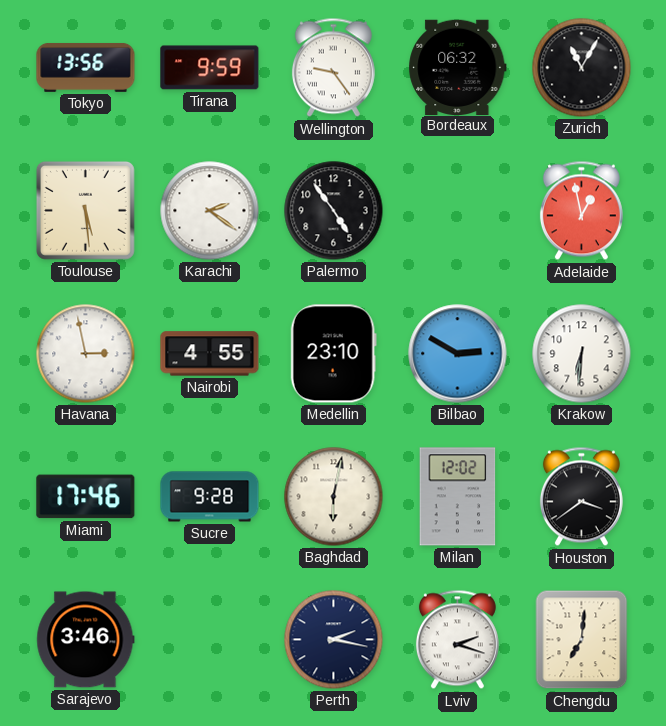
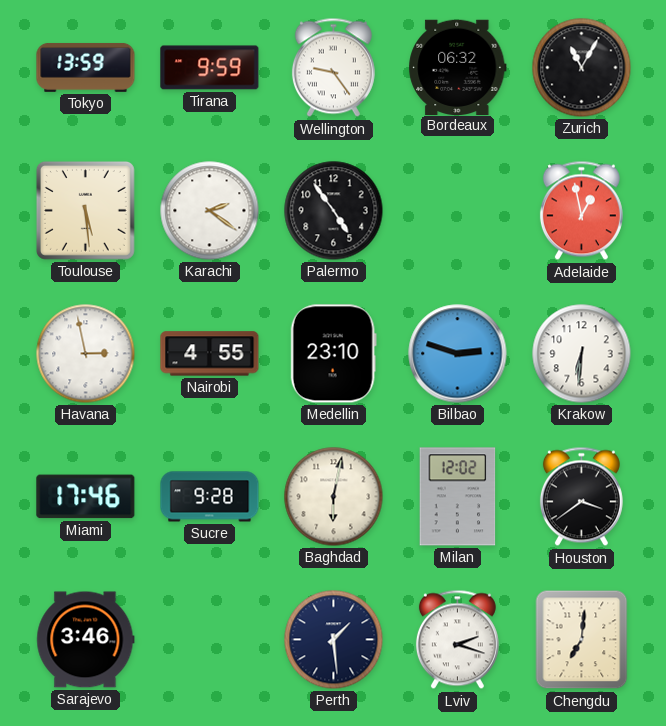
Tokyo: 13:56 -> 13:59
Bilbao: 2:50 -> 2:48
Perth: 2:17 -> 1:29
